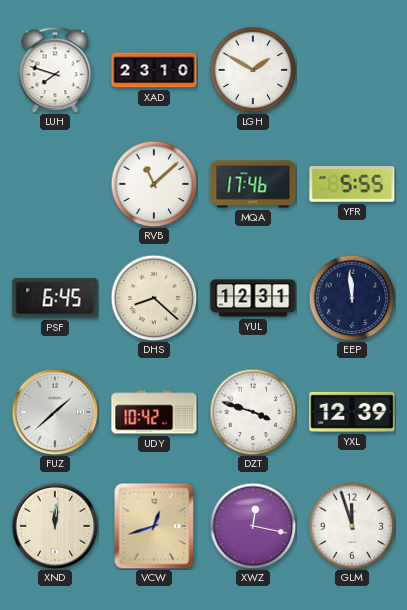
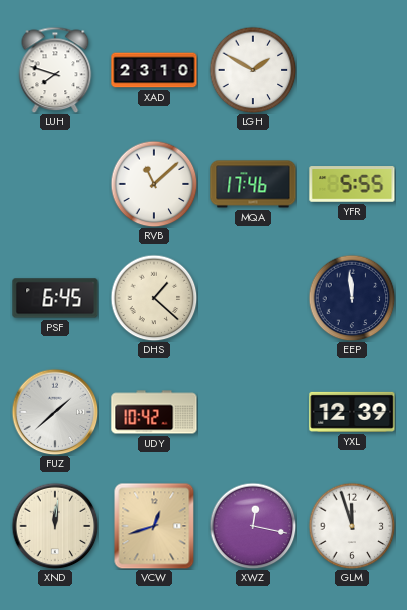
DHS: 8:22 -> 1:22
YUL: 12:31 -> none
DZT: 3:48 -> none
